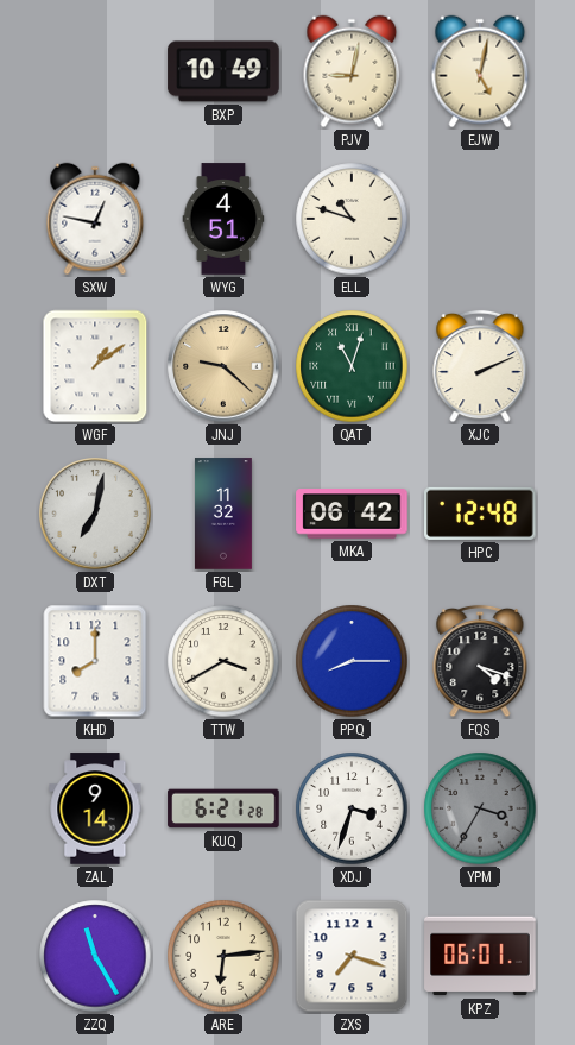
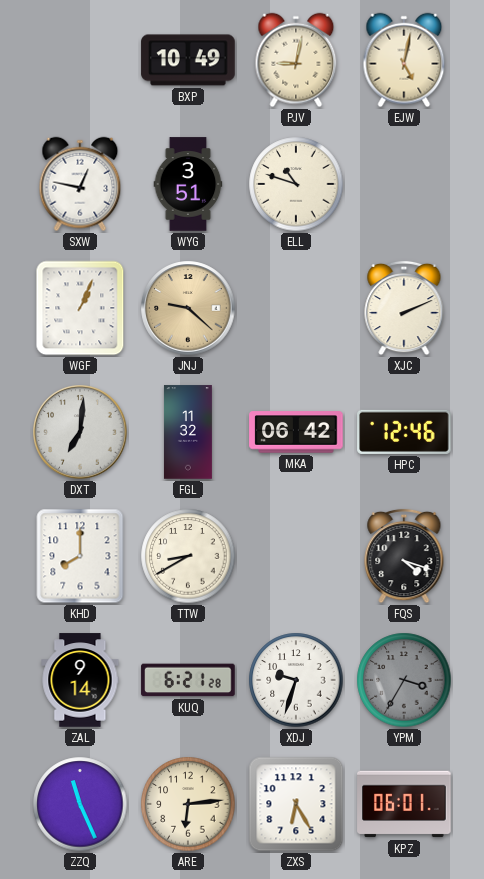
WYG: 4:51 -> 3:51
WGF: 1:09 -> 1:04
QAT: 11:03 -> none
DXT: 7:02 -> 7:01
HPC: 12:48 -> 12:46
TTW: 3:40 -> 8:40
PPQ: 8:15 -> none
XDJ: 3:33 -> 9:33
ZZQ: 11:25 -> 11:26
ZXS: 7:18 -> 6:25
